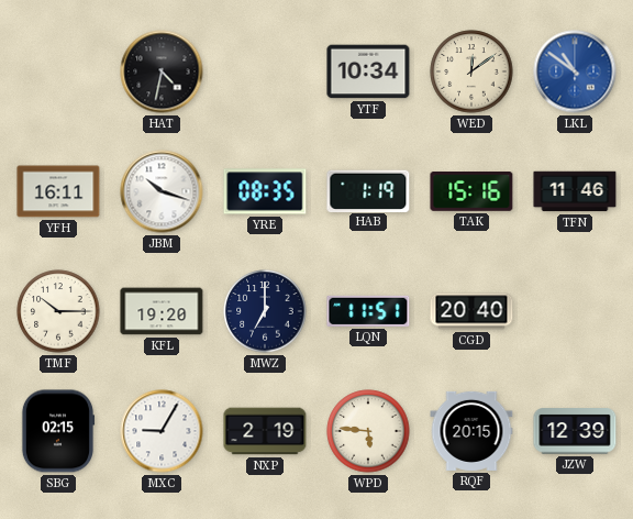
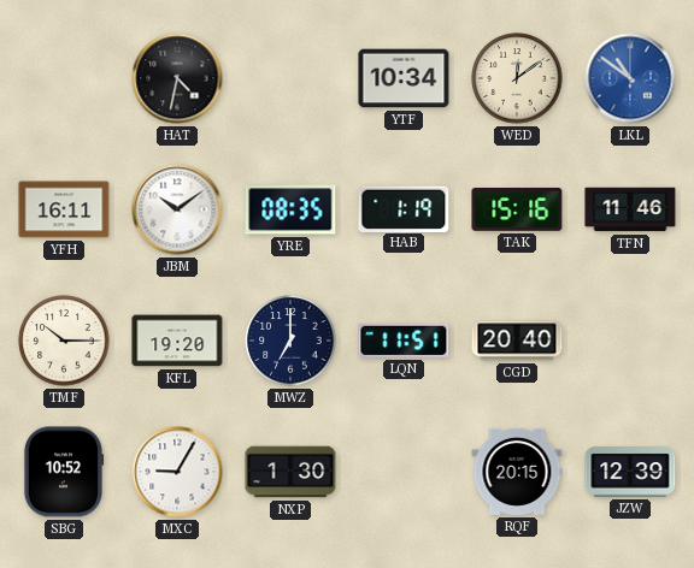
JBM: 10:18 -> 10:09
SBG: 02:15 -> 10:52
NXP: 2:19 -> 1:30
WPD: 5:46 -> none
